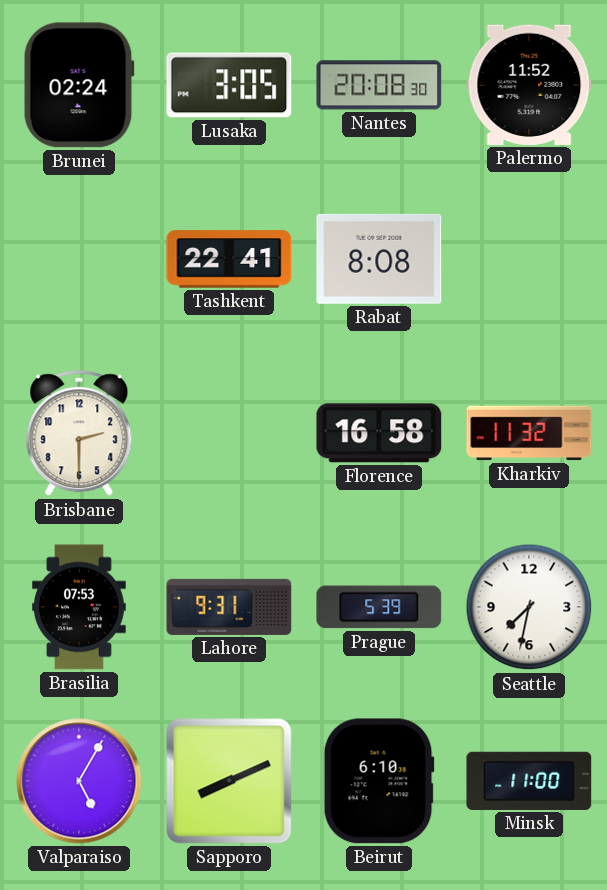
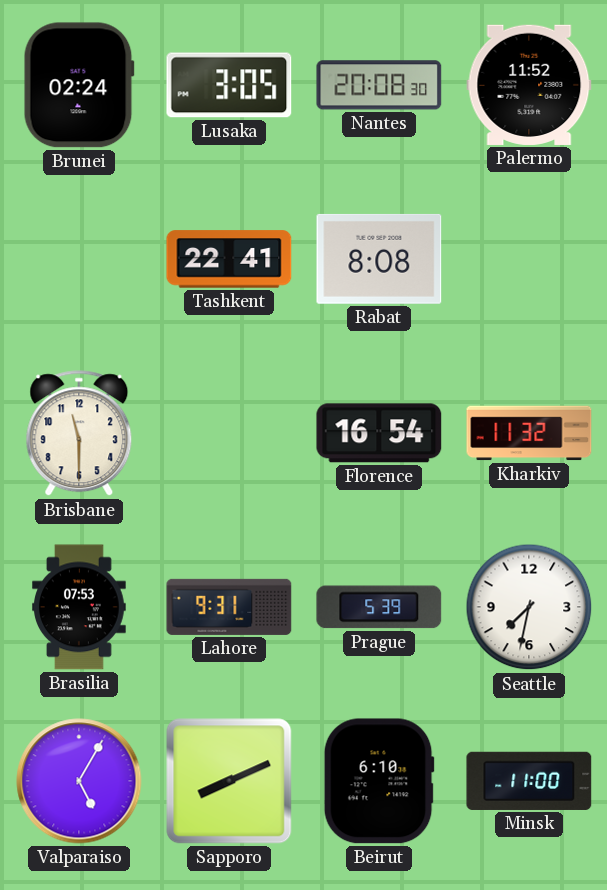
Brisbane: 2:30 -> 11:30
Florence: 16:58 -> 16:54
